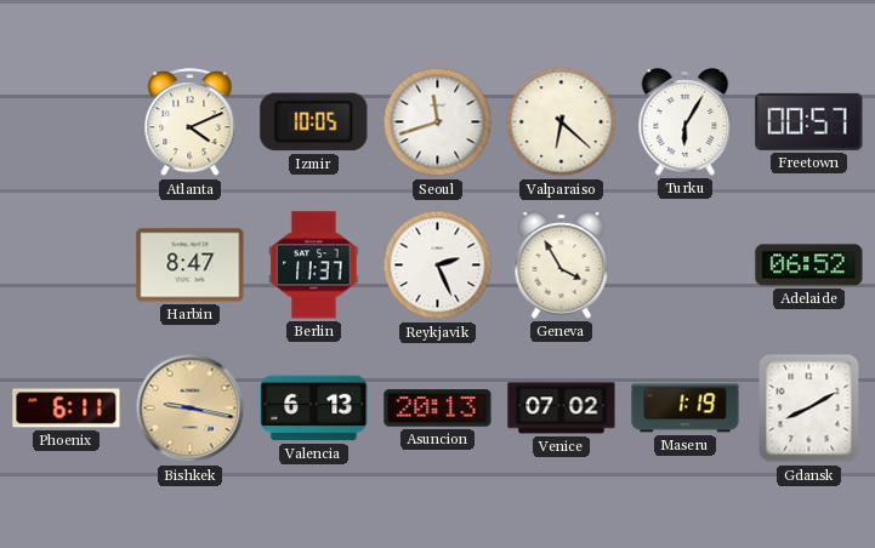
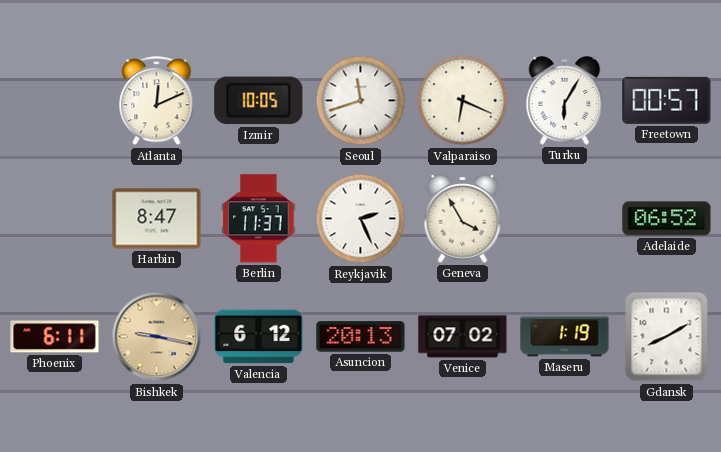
Atlanta: 4:11 -> 12:11
Valparaiso: 6:22 -> 6:19
Valencia: 6:13 -> 6:12
